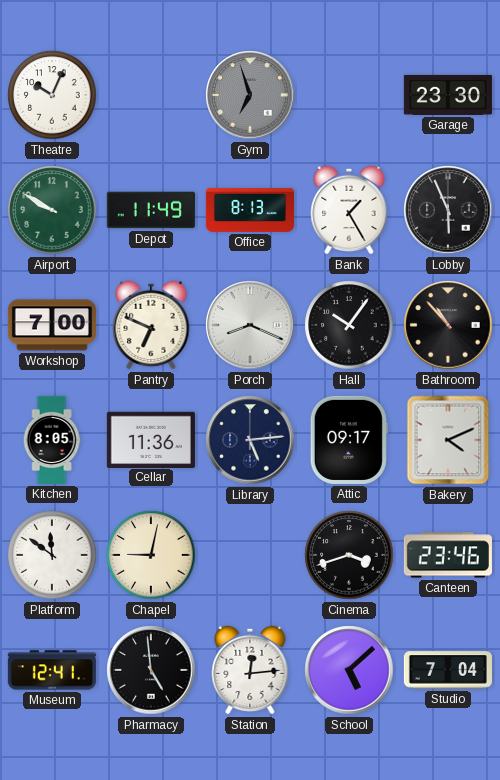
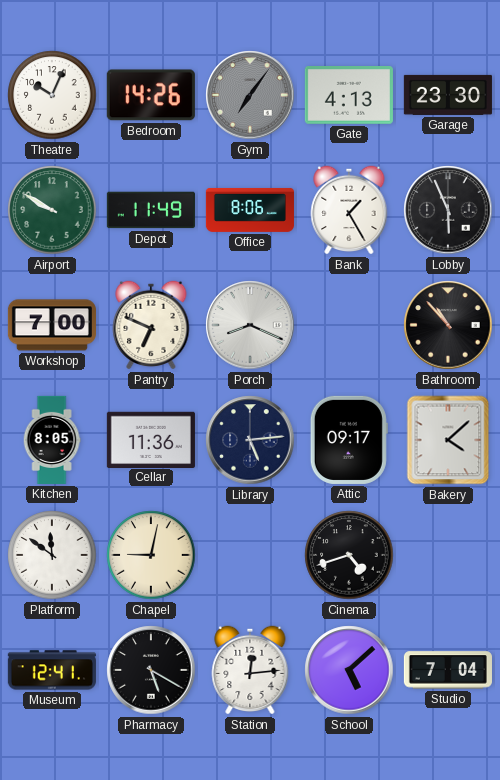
Bedroom: none -> 14:26
Gym: 6:57 -> 7:06
Gate: none -> 4:13
Office: 8:13 -> 8:06
Hall: 10:06 -> none
Bakery: 4:11 -> 4:08
Cinema: 3:42 -> 4:42
Canteen: 23:46 -> none
Pharmacy: 4:59 -> 5:20
